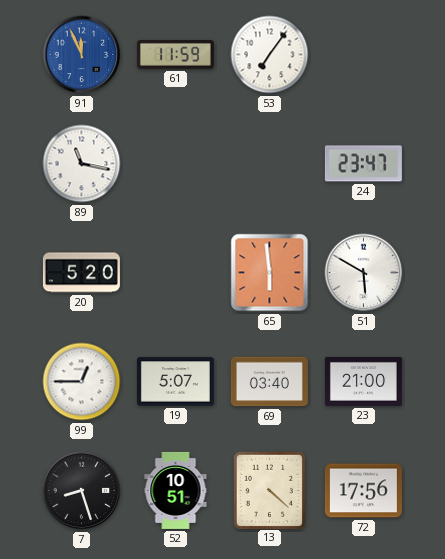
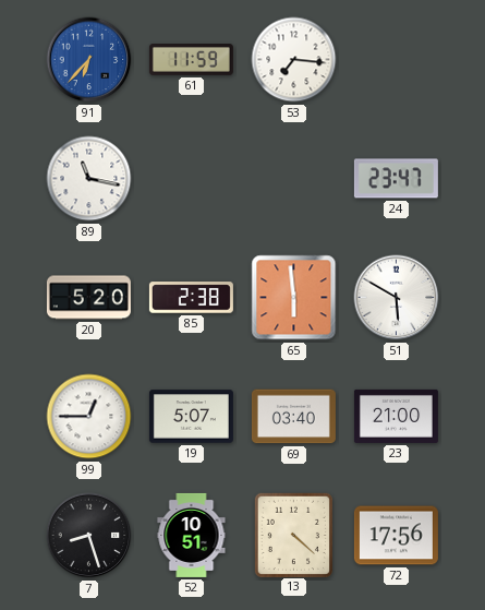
91: 11:56 -> 6:37
53: 7:06 -> 7:16
85: none -> 2:38
